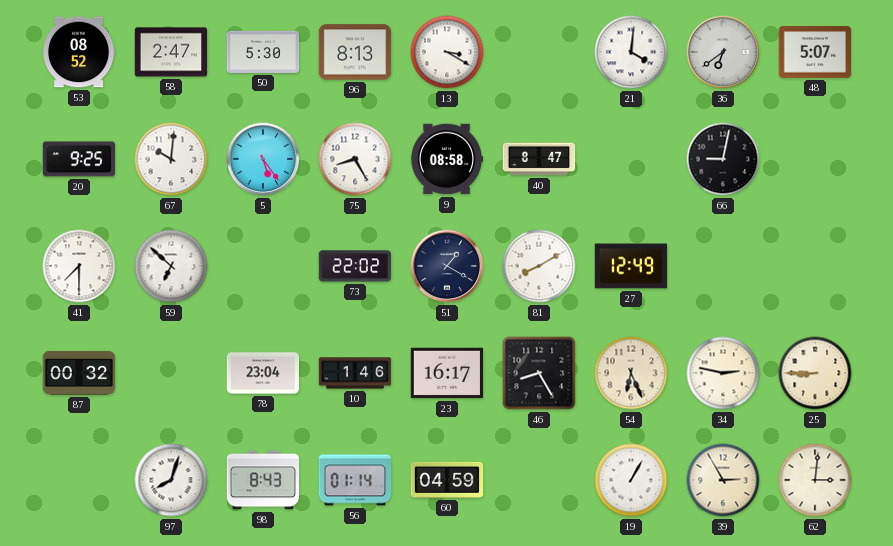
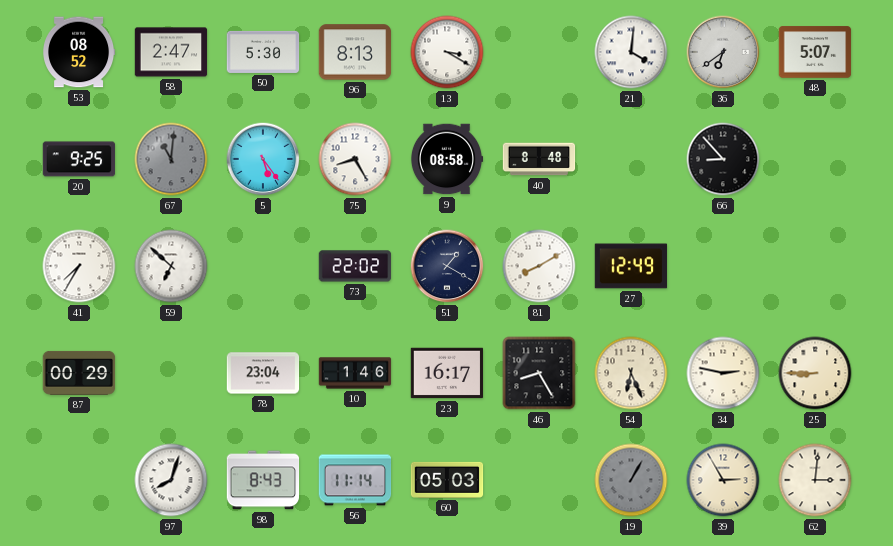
67: 10:01 -> 11:01
67 dial: white -> grey
40: 8:47 -> 8:48
66: 9:02 -> 8:53
41: 7:30 -> 7:35
87: 00:32 -> 00:29
56: 01:14 -> 11:14
60: 04:59 -> 05:03
19 dial: white -> grey
